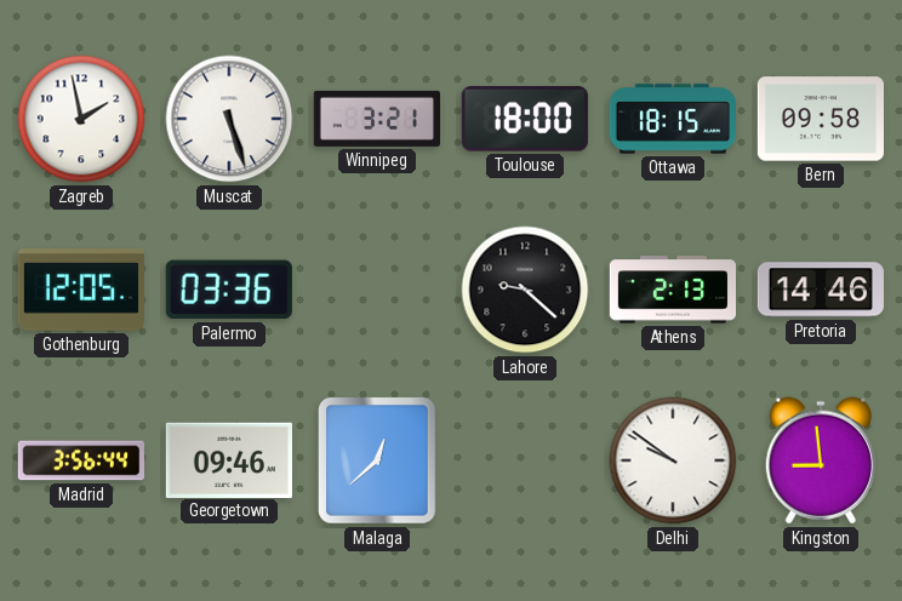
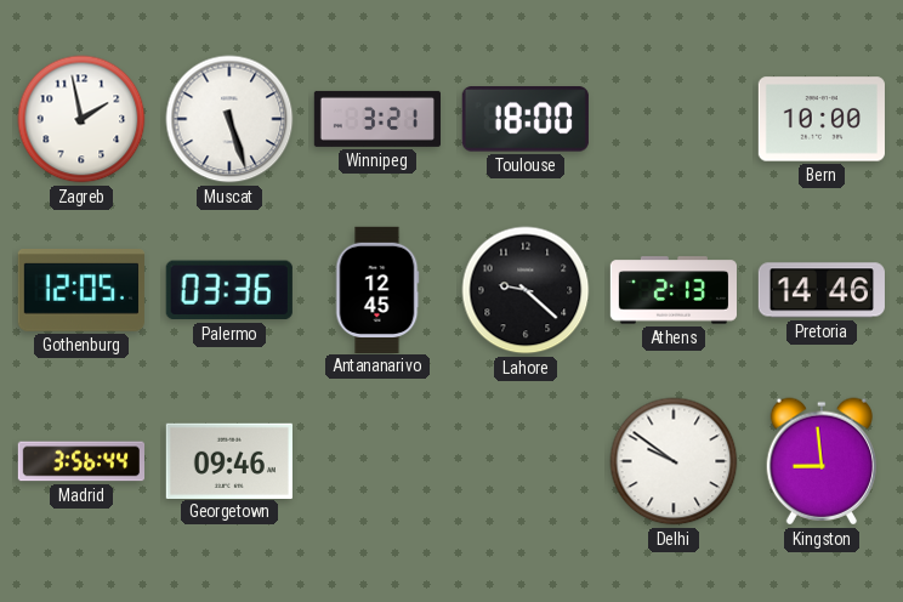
Ottawa: 18:15 -> none
Bern: 09:58 -> 10:00
Antananarivo: none -> 12:45
Malaga: 12:38 -> none
